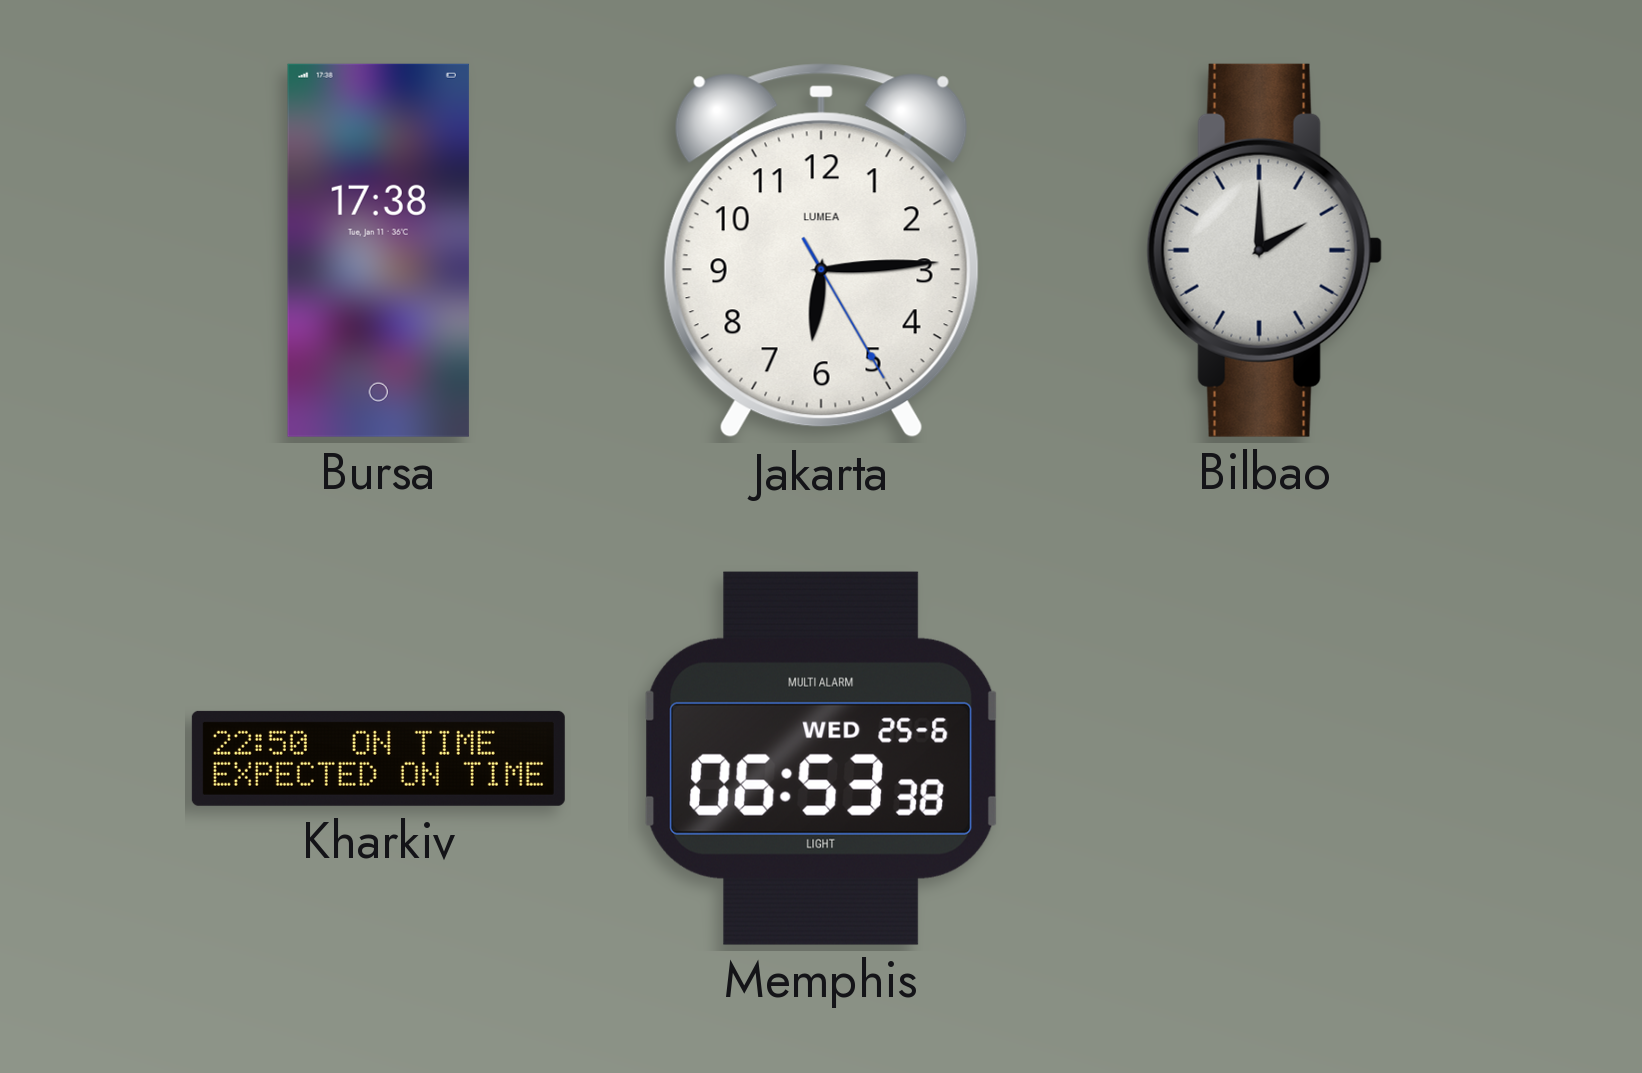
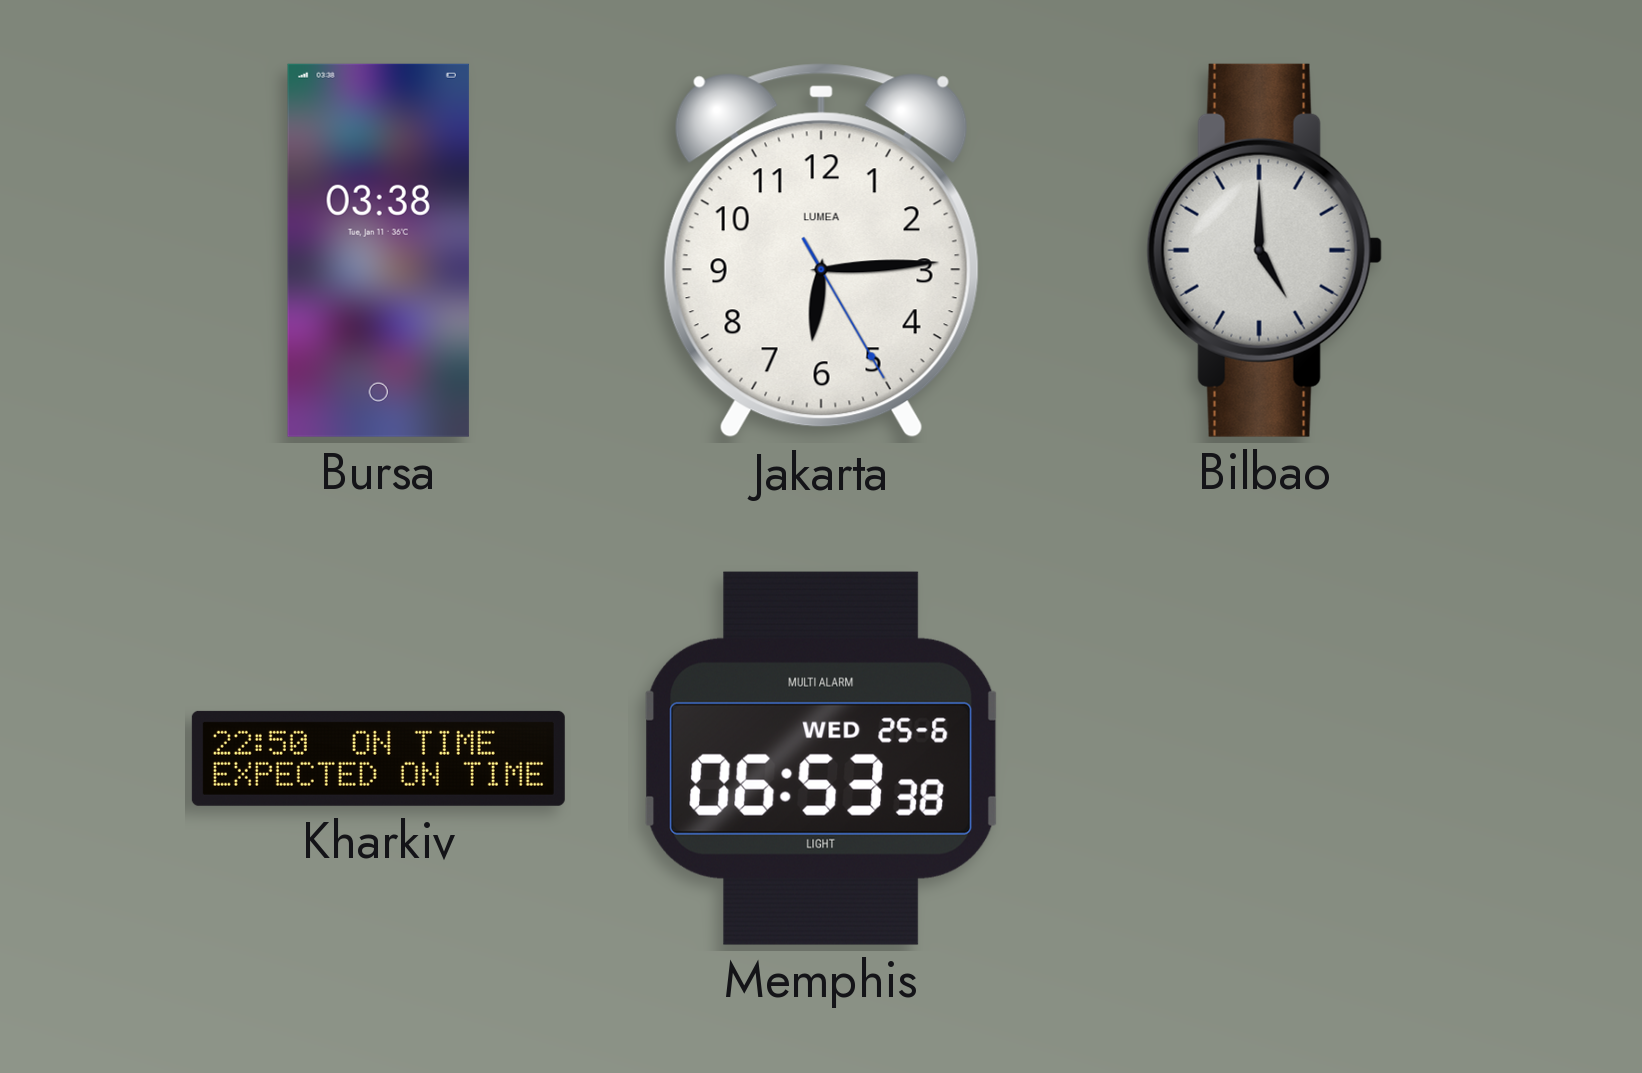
Bursa: 17:38 -> 03:38
Bilbao: 2:00 -> 5:00
